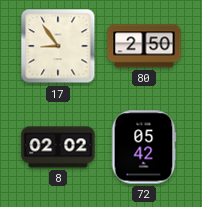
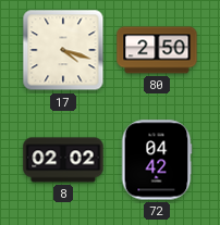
17: 8:54 -> 4:18
72: 05:42 -> 04:42
